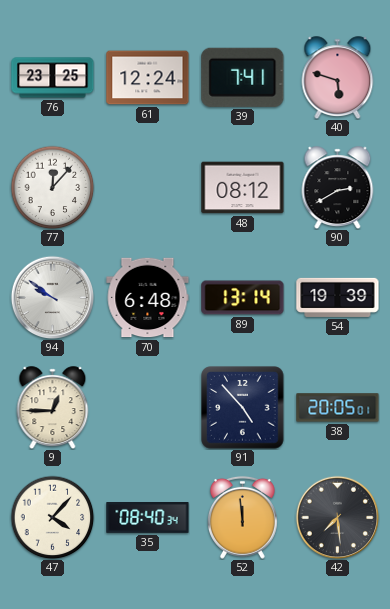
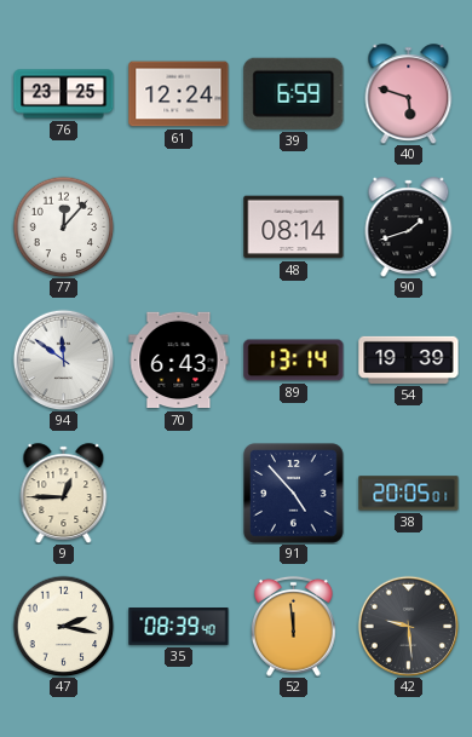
39: 7:41 -> 6:59
48: 08:12 -> 08:14
90: 2:40 -> 1:42
94: 9:51 -> 11:51
70: 6:48 -> 6:43
47: 4:07 -> 2:17
35: 08:40 -> 08:39
42: 7:29 -> 9:29
